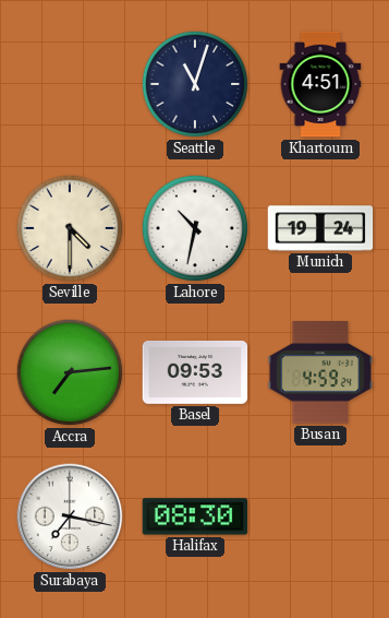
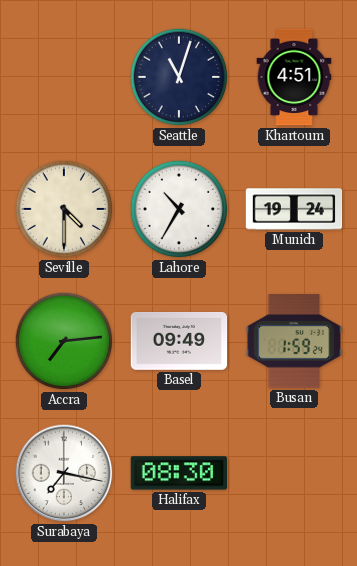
Lahore: 10:32 -> 10:35
Basel: 09:53 -> 09:49
Busan: 4:59 -> 1:59
